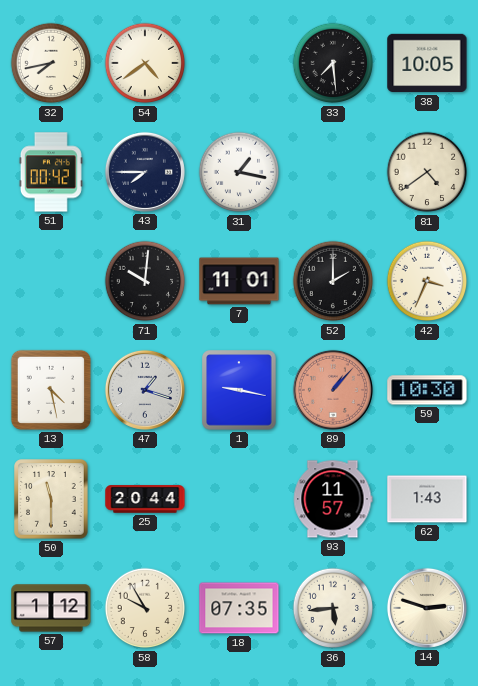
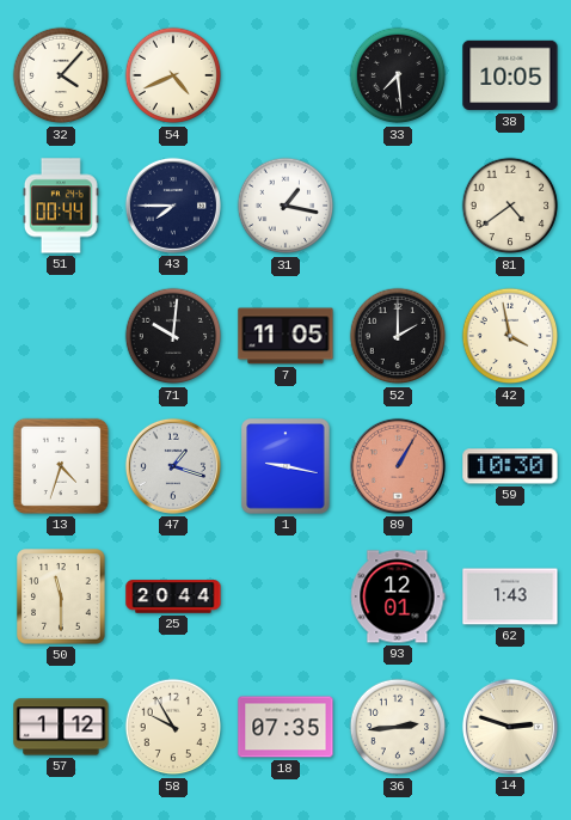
32: 7:43 -> 4:07
54: 4:39 -> 4:41
51: 00:42 -> 00:44
7: 11:01 -> 11:05
42: 3:34 -> 3:58
13: 4:28 -> 4:33
89: 1:07 -> 1:05
93: 11:57 -> 12:01
36: 5:44 -> 2:44
